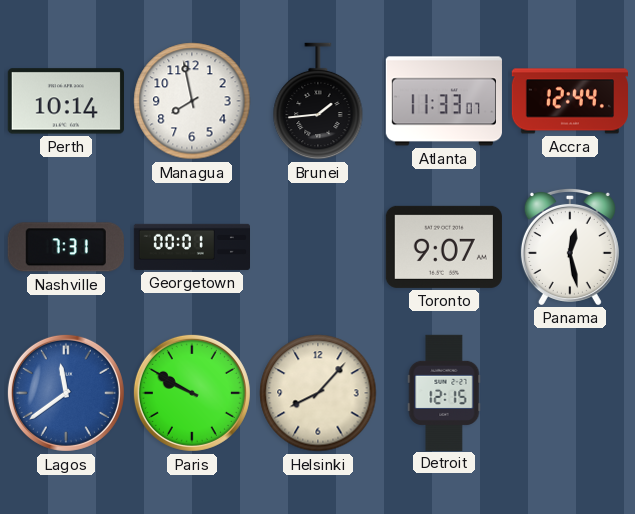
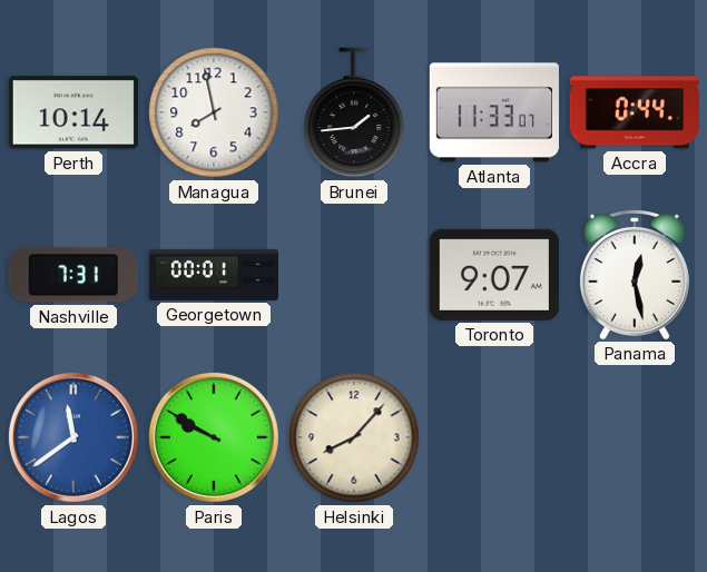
Accra: 12:44 -> 0:44
Detroit: 12:15 -> none
